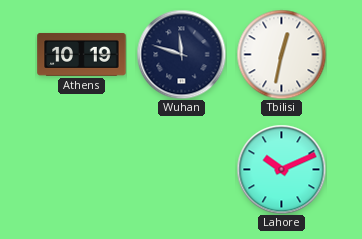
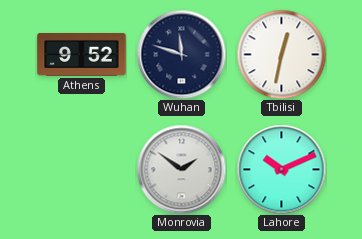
Athens: 10:19 -> 9:52
Monrovia: none -> 1:51
